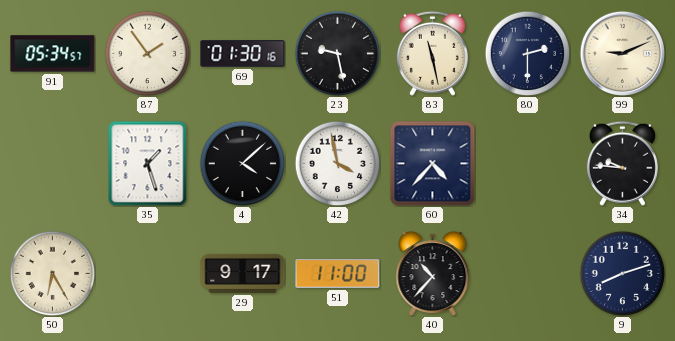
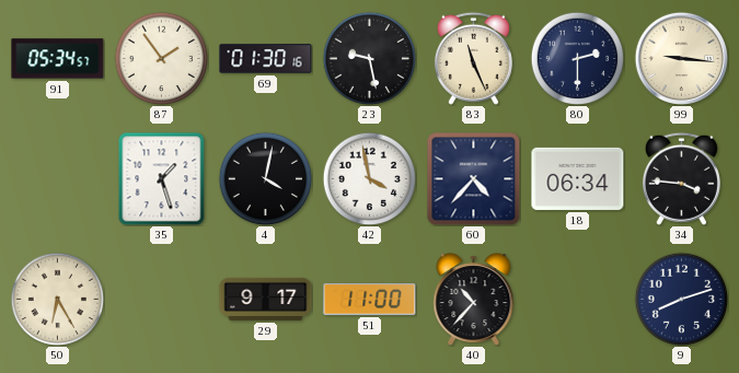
83: 11:28 -> 11:26
99: 9:11 -> 9:16
4: 4:08 -> 4:02
18: none -> 06:34
34: 9:46 -> 3:46
